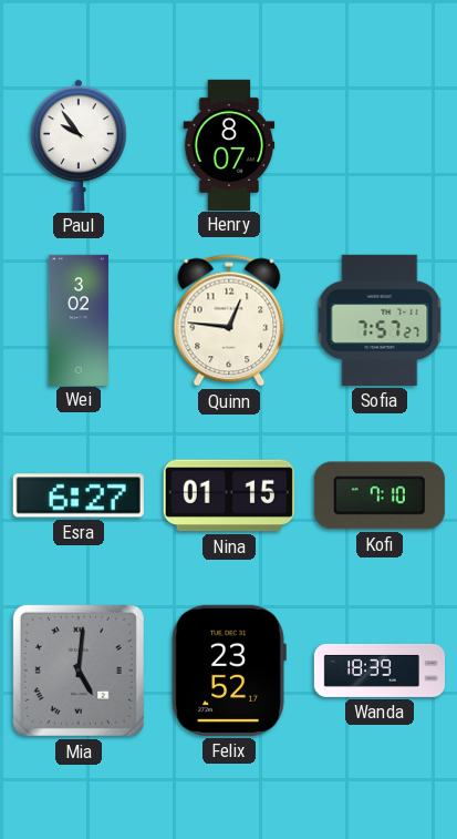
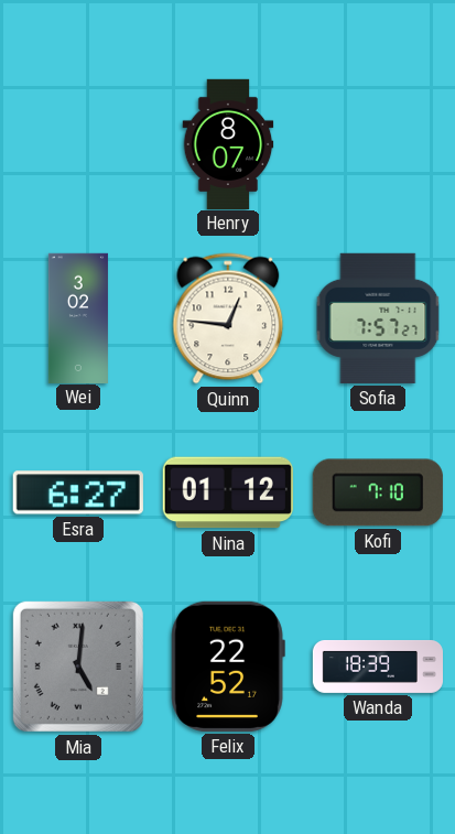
Paul: 9:54 -> none
Nina: 01:15 -> 01:12
Felix: 23:52 -> 22:52
